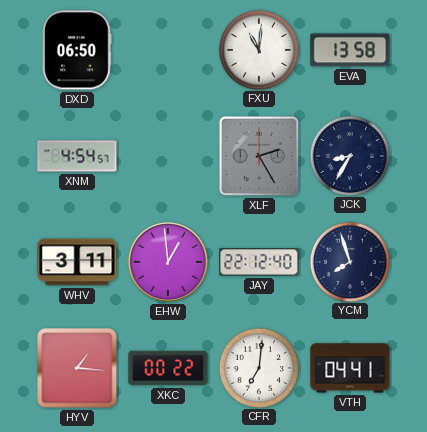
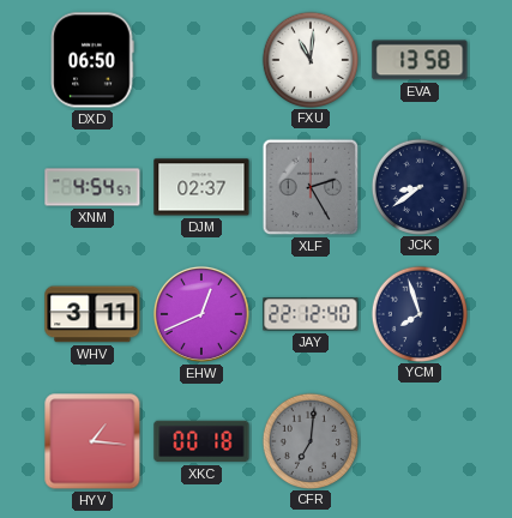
DJM: none -> 02:37
JCK: 8:35 -> 8:39
EHW: 12:59 -> 12:41
XKC: 00:22 -> 00:18
CFR dial: white -> grey
VTH: 04:41 -> none
